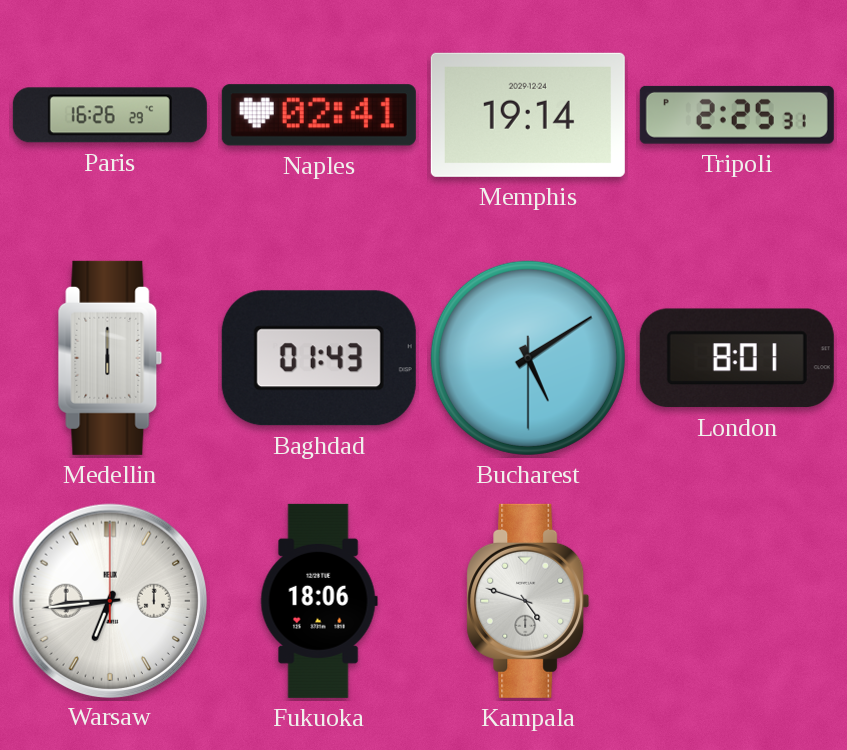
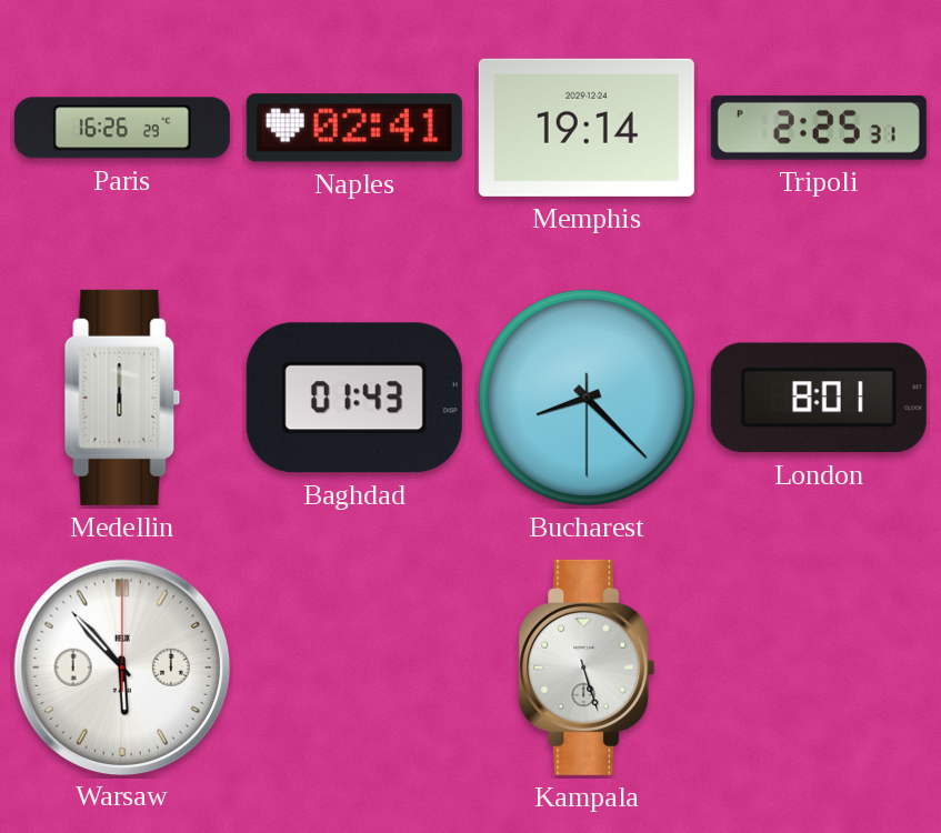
Bucharest: 5:09 -> 8:22
Warsaw: 6:44 -> 5:53
Fukuoka: 18:06 -> none
Kampala: 4:48 -> 5:27
